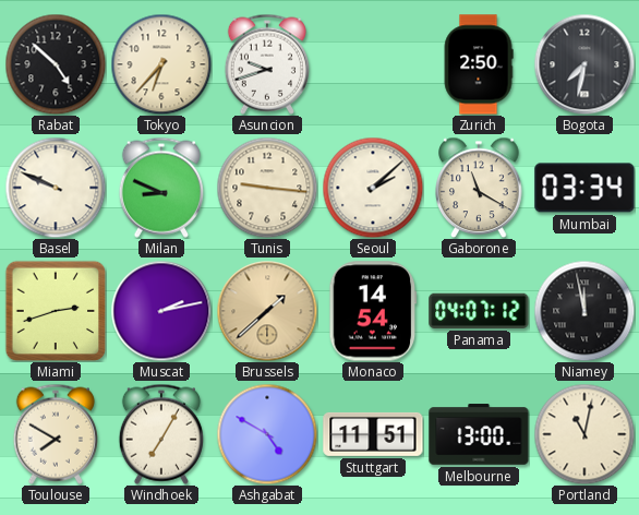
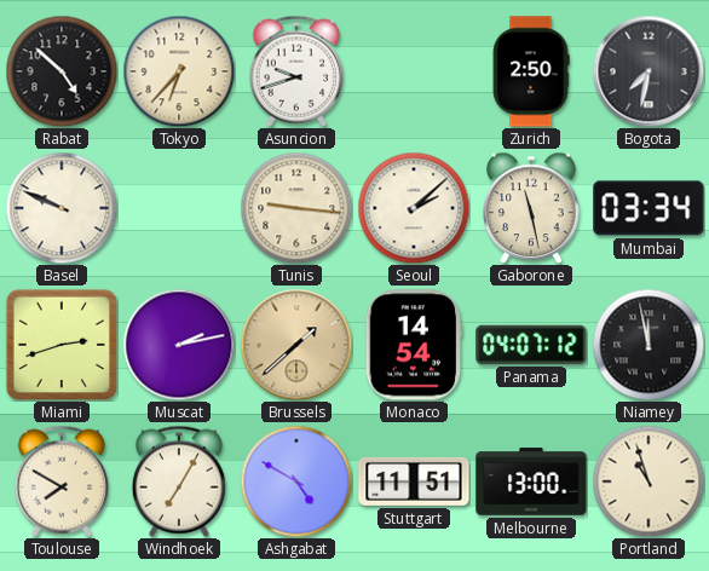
Milan: 8:49 -> none
Gaborone: 11:20 -> 11:28
Portland: 11:02 -> 10:57
